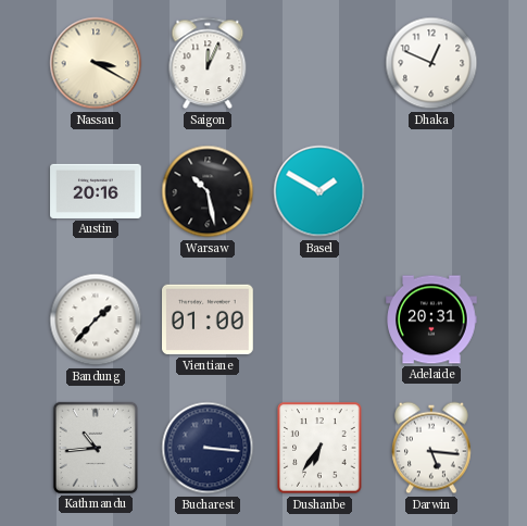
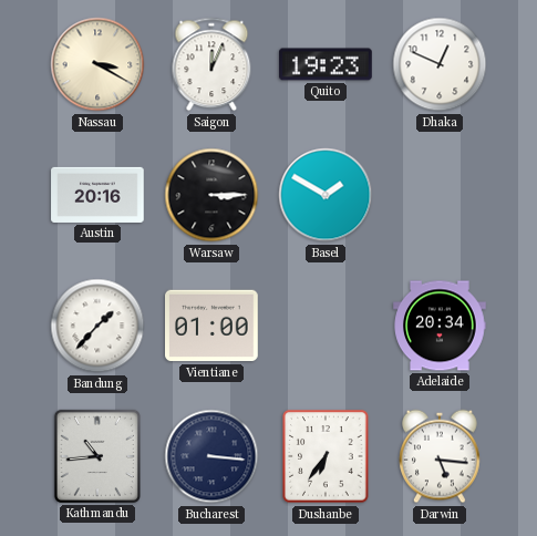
Quito: none -> 19:23
Warsaw: 10:28 -> 3:15
Adelaide: 20:31 -> 20:34
